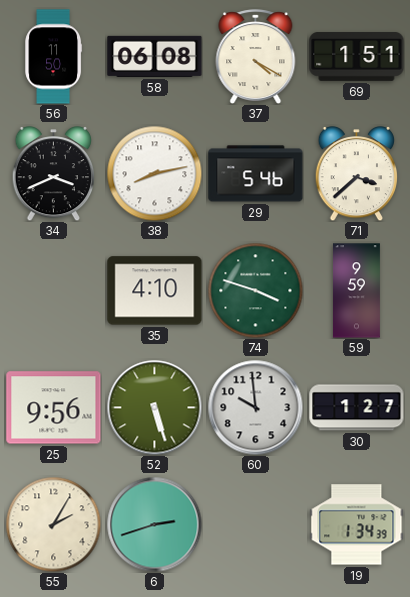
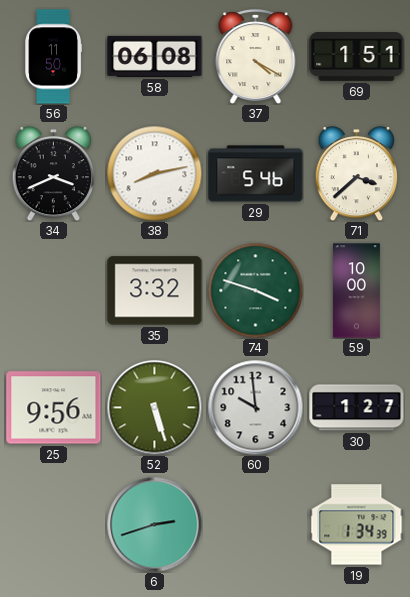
35: 4:10 -> 3:32
59: 9:59 -> 10:00
55: 2:05 -> none
